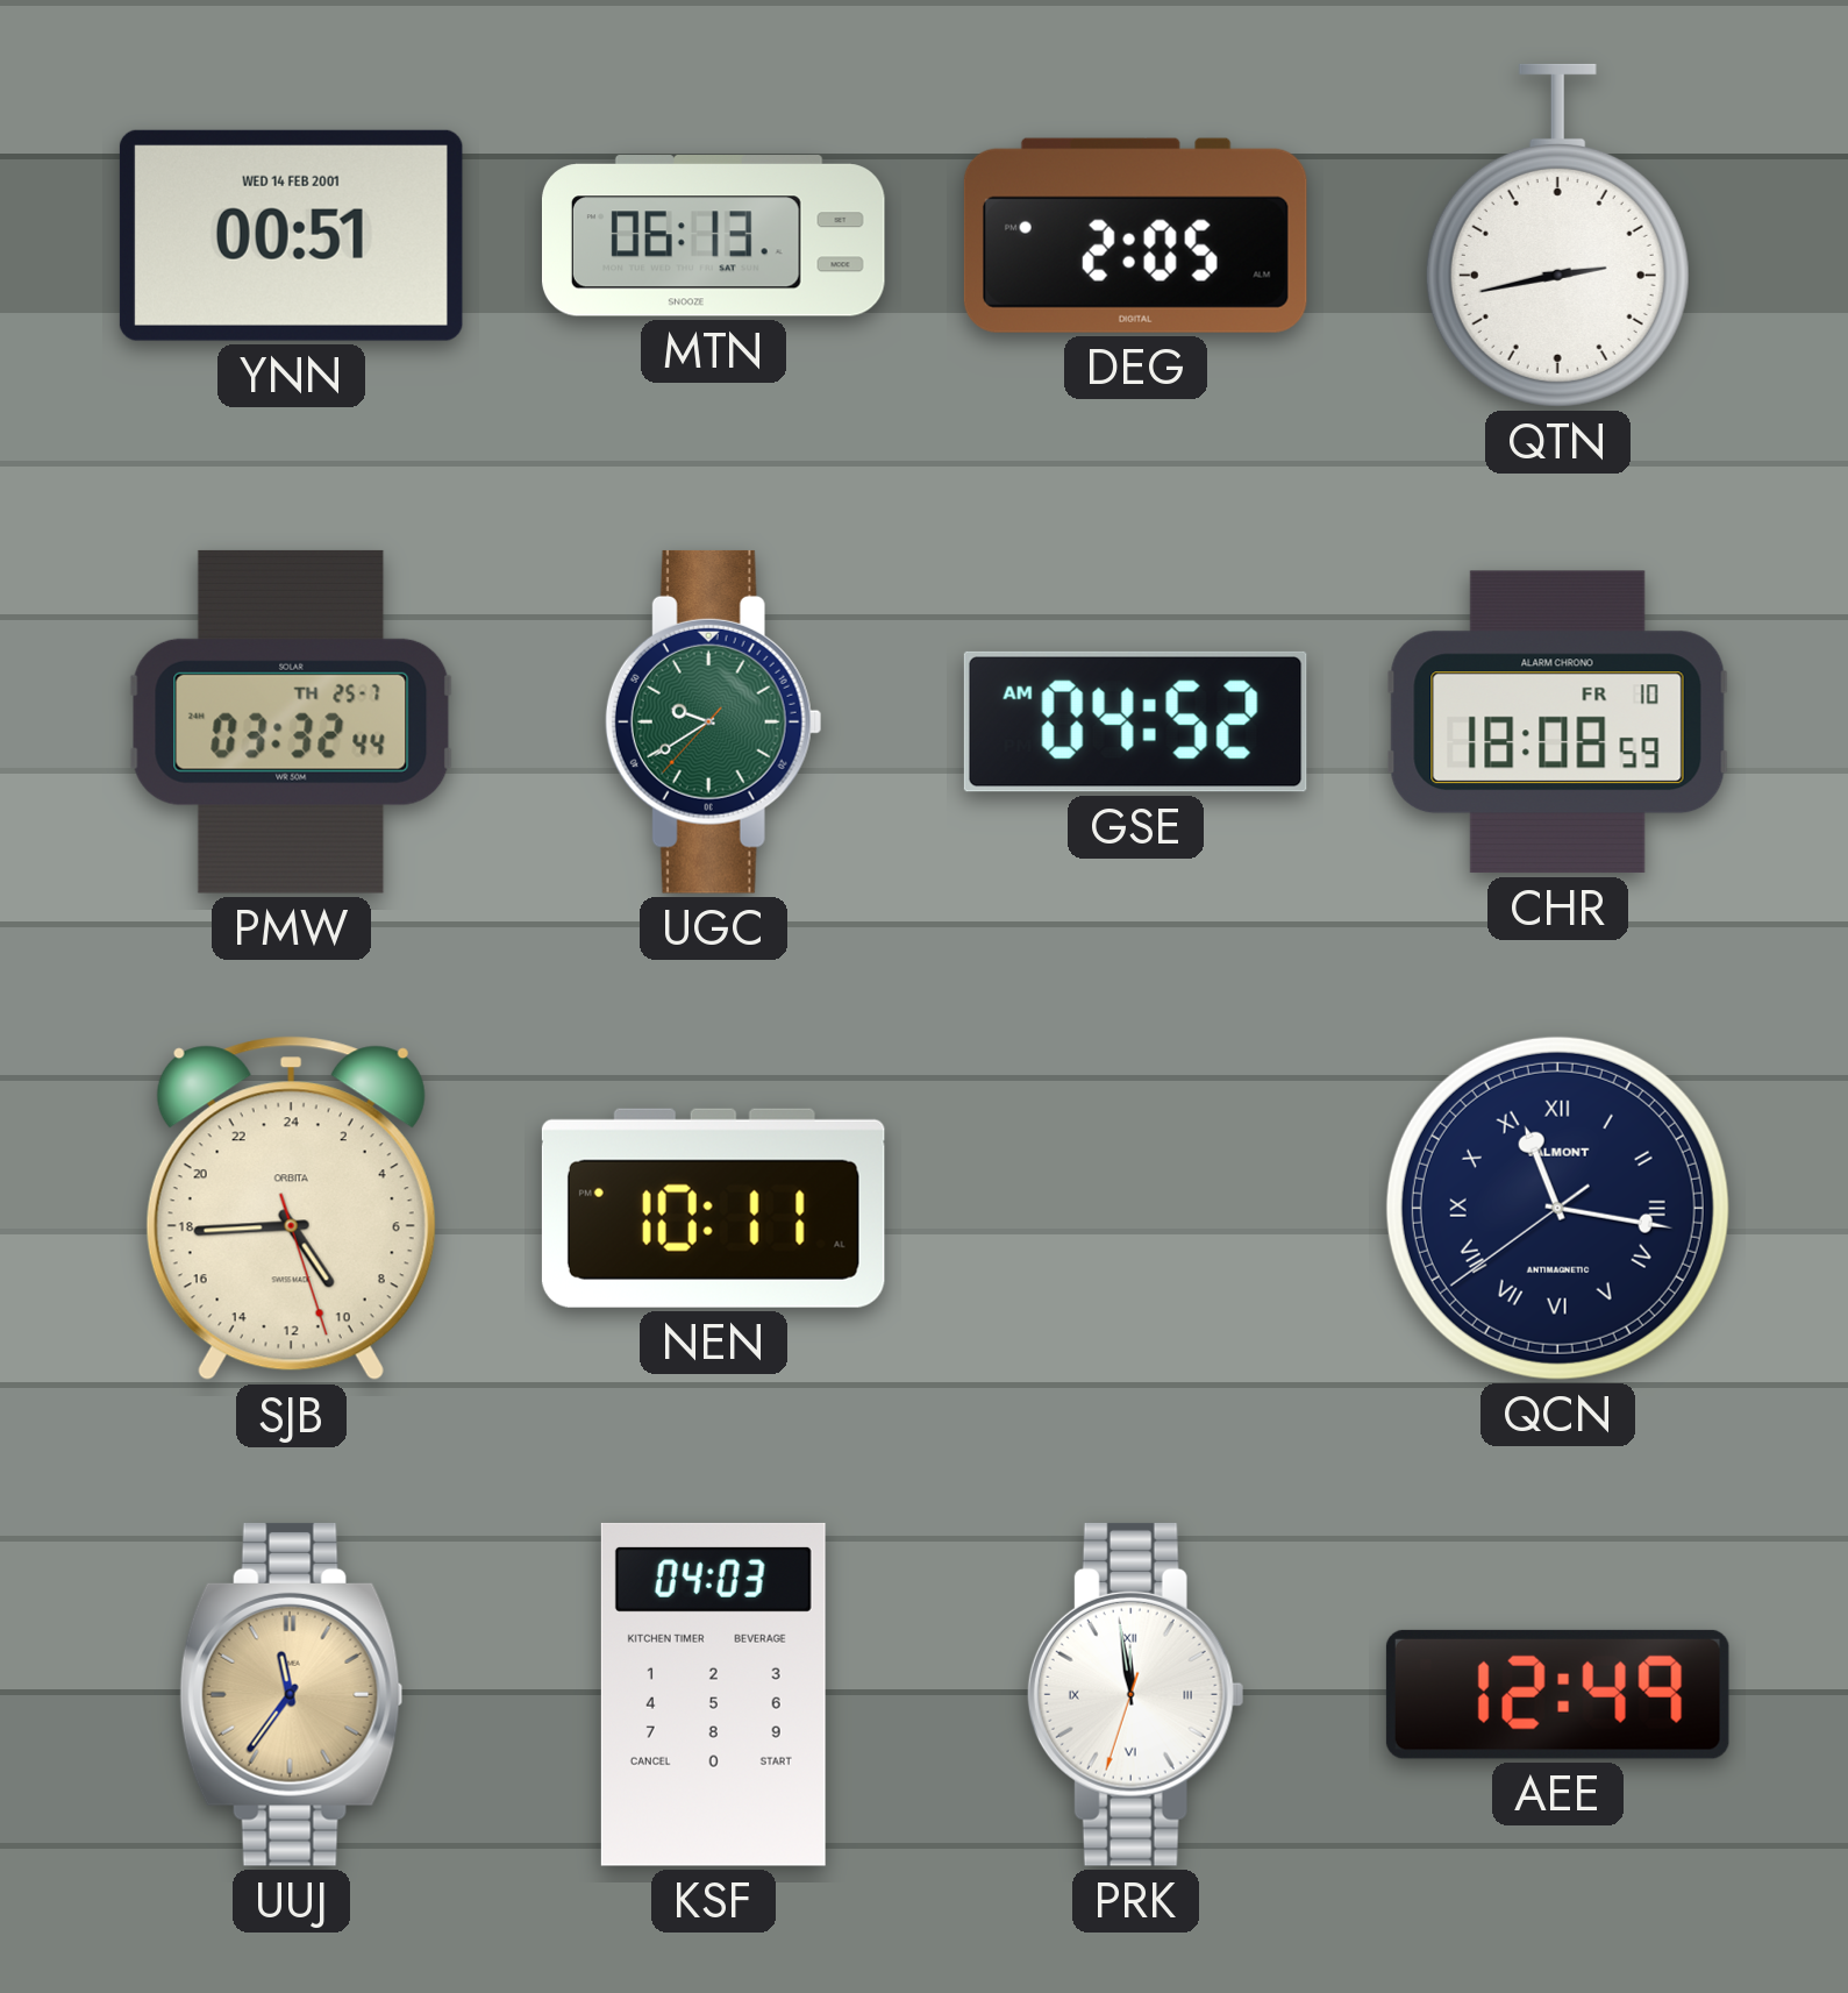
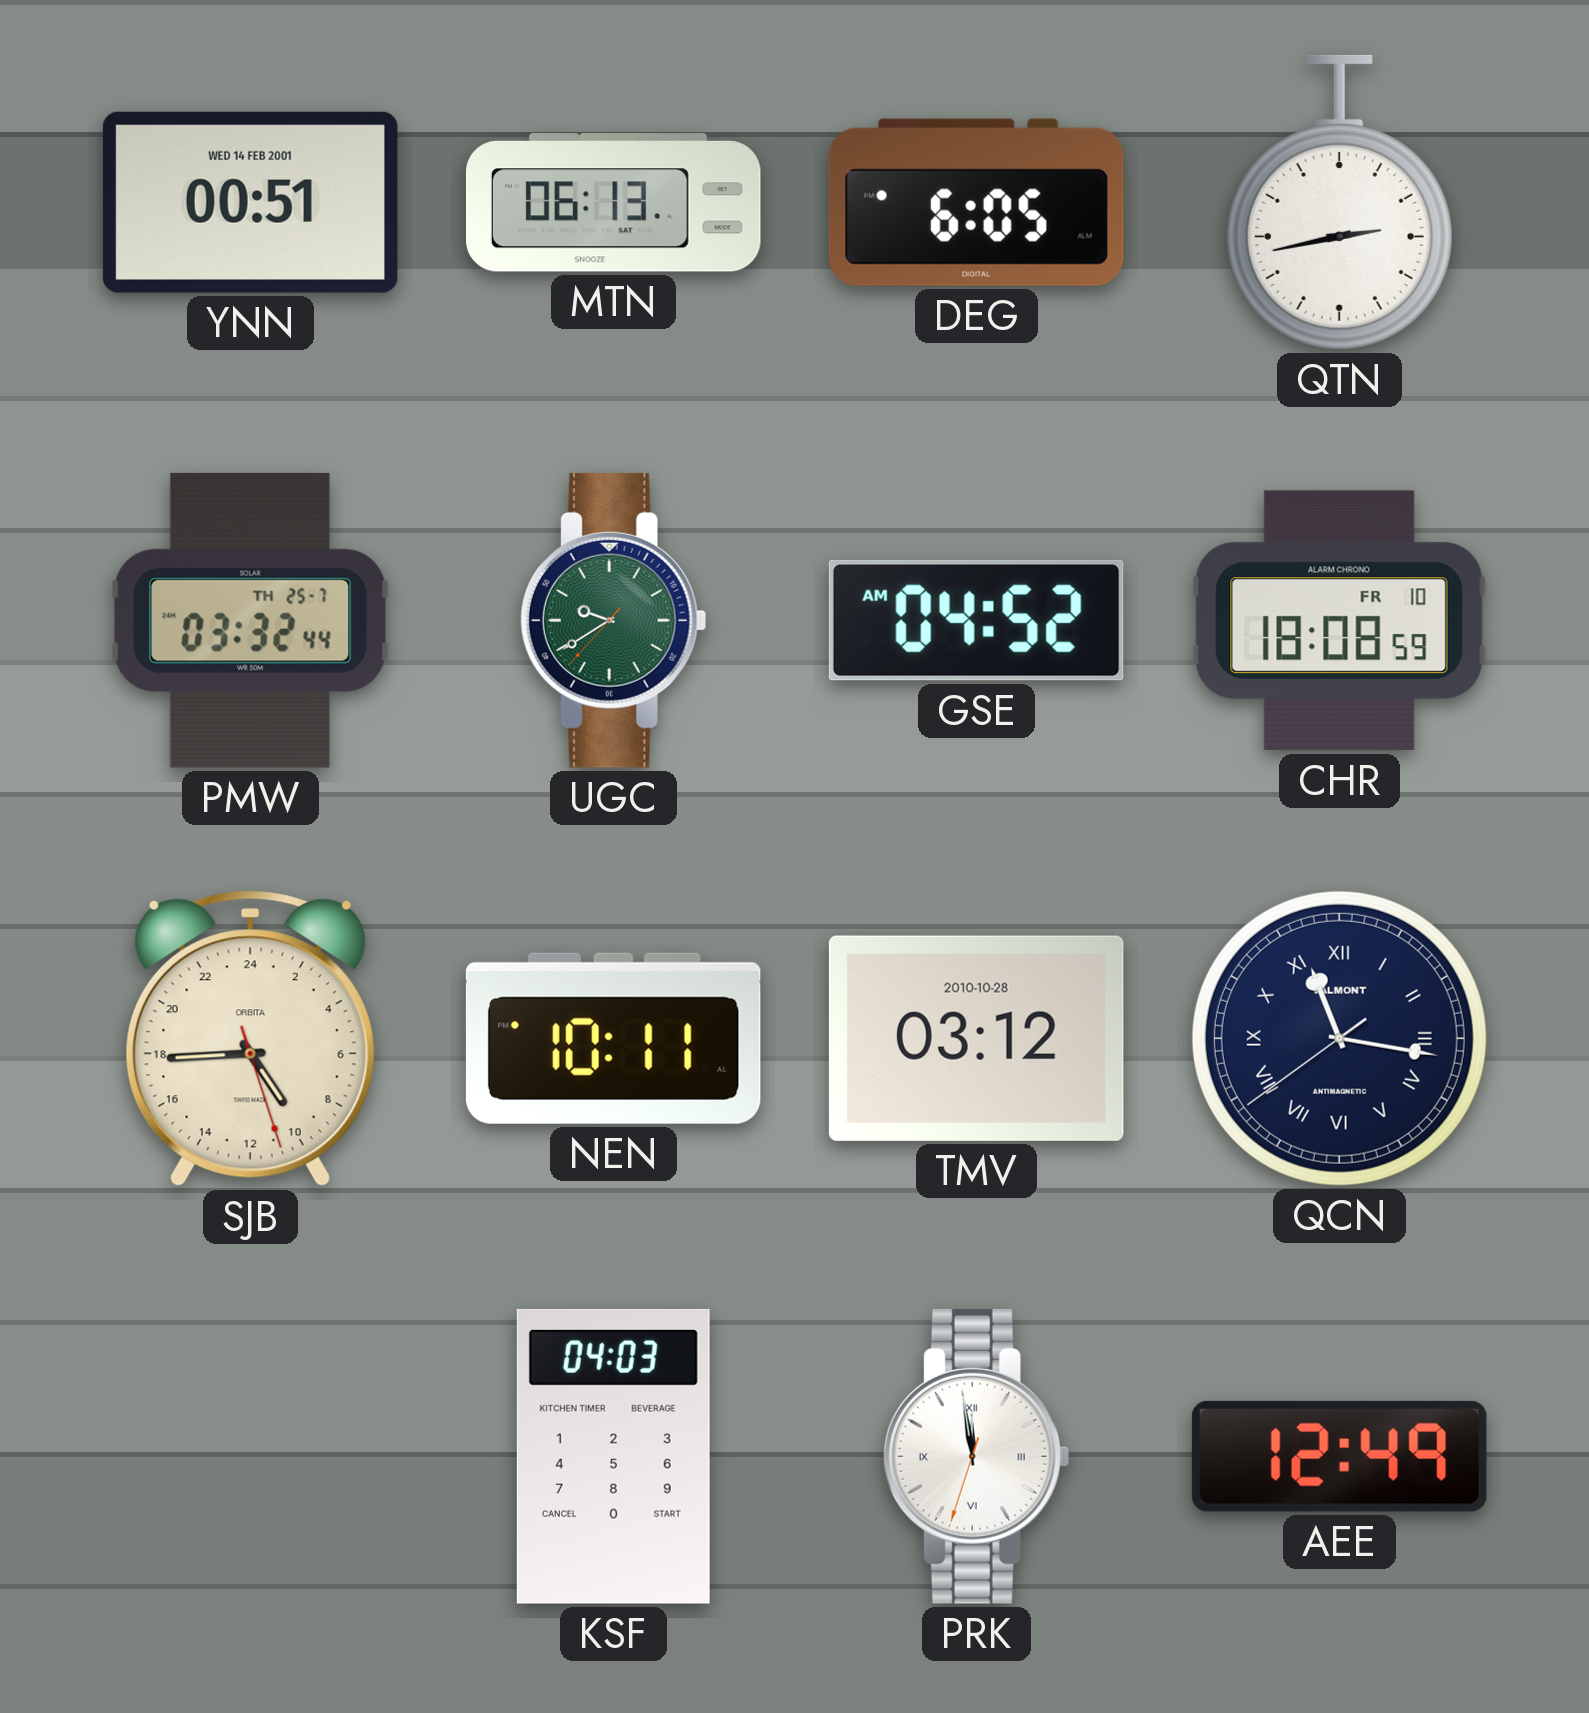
DEG: 2:05 -> 6:05
TMV: none -> 03:12
UUJ: 11:36 -> none
